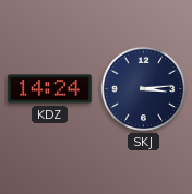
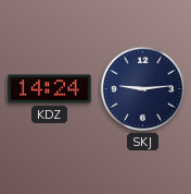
SKJ: 3:14 -> 9:14
